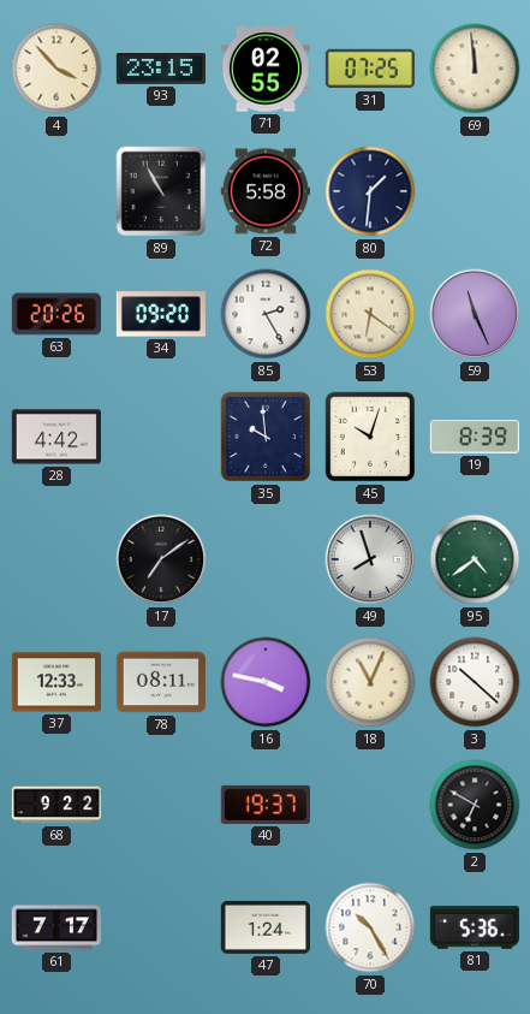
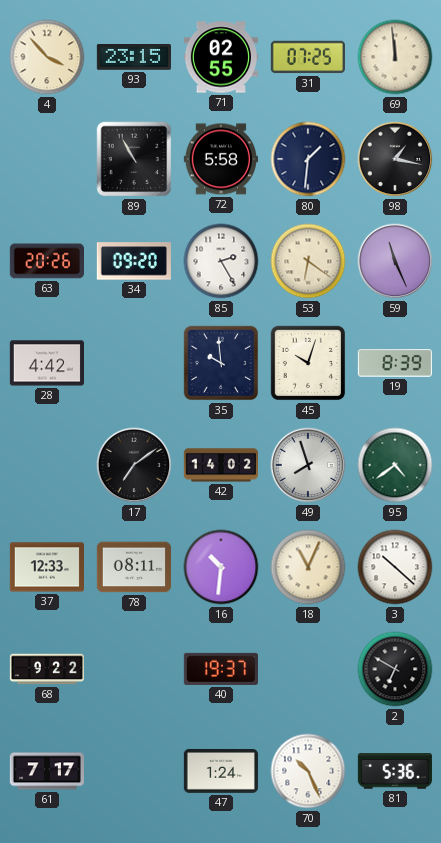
98: none -> 1:17
42: none -> 14:02
16: 3:47 -> 10:31
70: 10:25 -> 10:26
